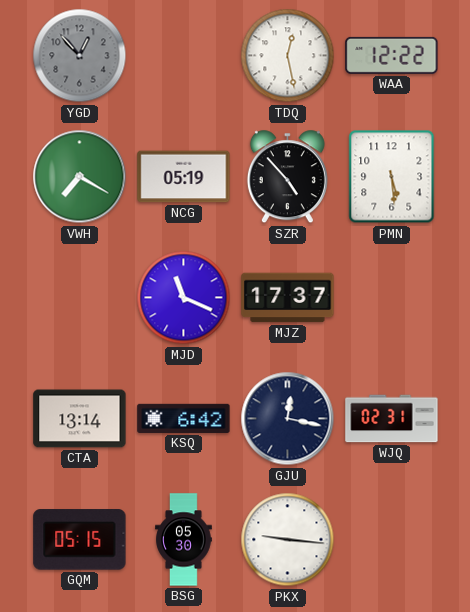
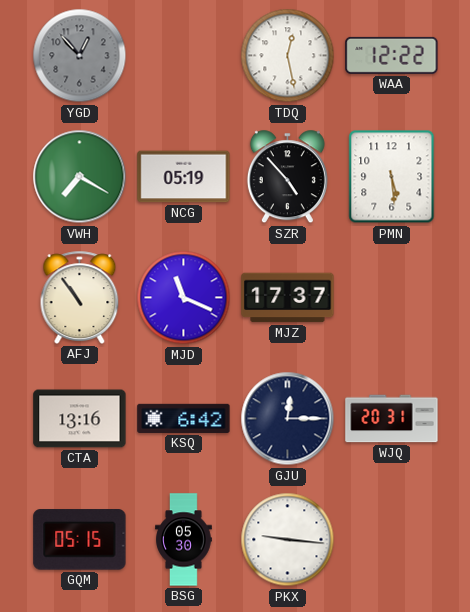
AFJ: none -> 10:54
CTA: 13:14 -> 13:16
GJU: 12:17 -> 12:15
WJQ: 02:31 -> 20:31
